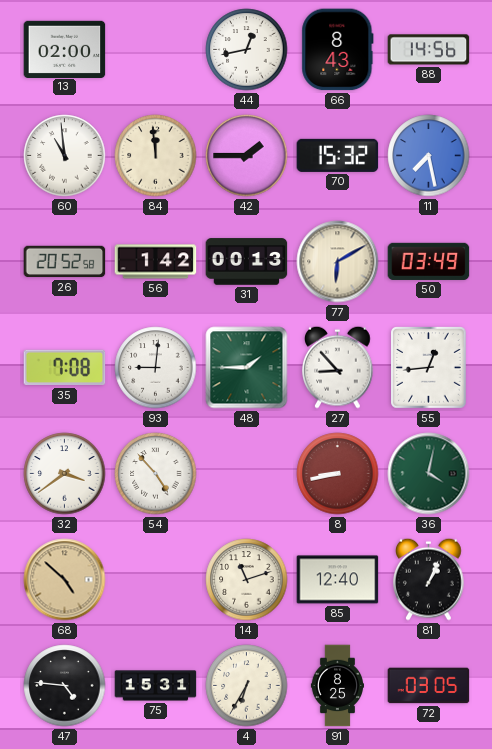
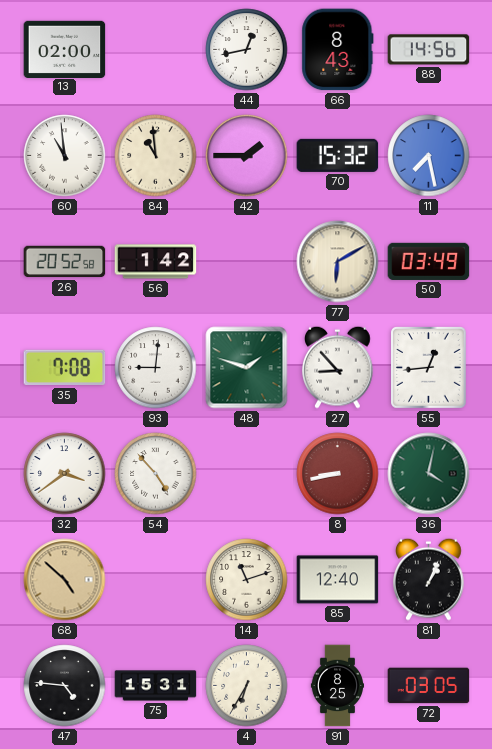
84: 11:59 -> 10:59
31: 00:13 -> none
48: 1:45 -> 1:48
